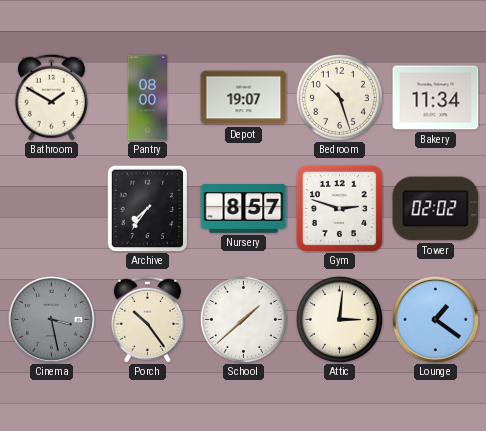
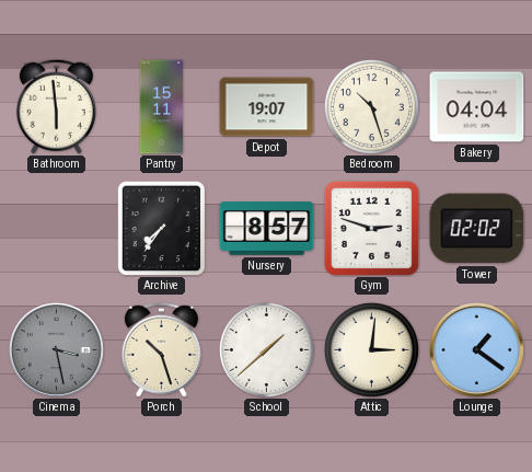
Bathroom: 1:50 -> 5:59
Pantry: 08:00 -> 15:11
Bakery: 11:34 -> 04:04
Porch: 10:24 -> 10:27
